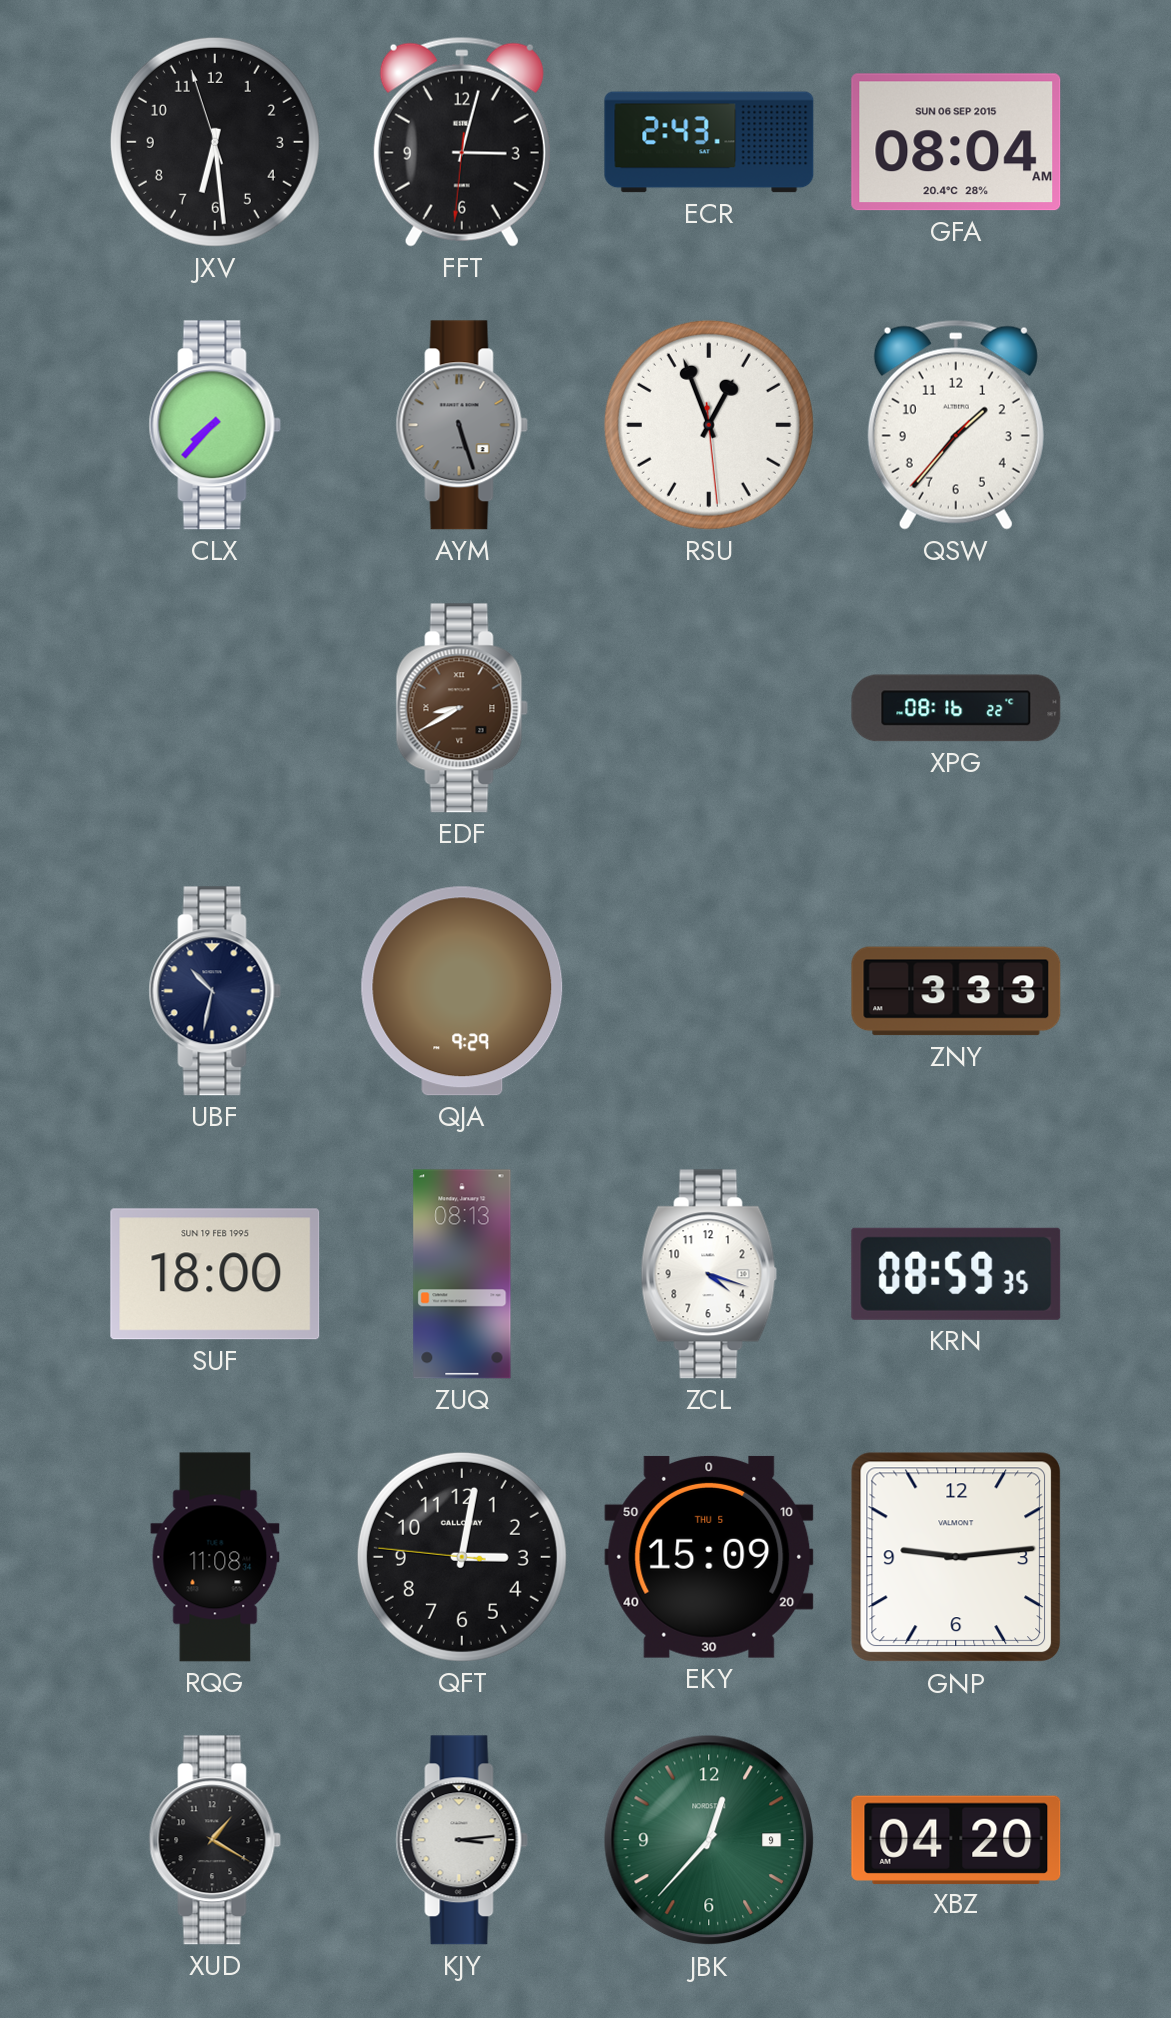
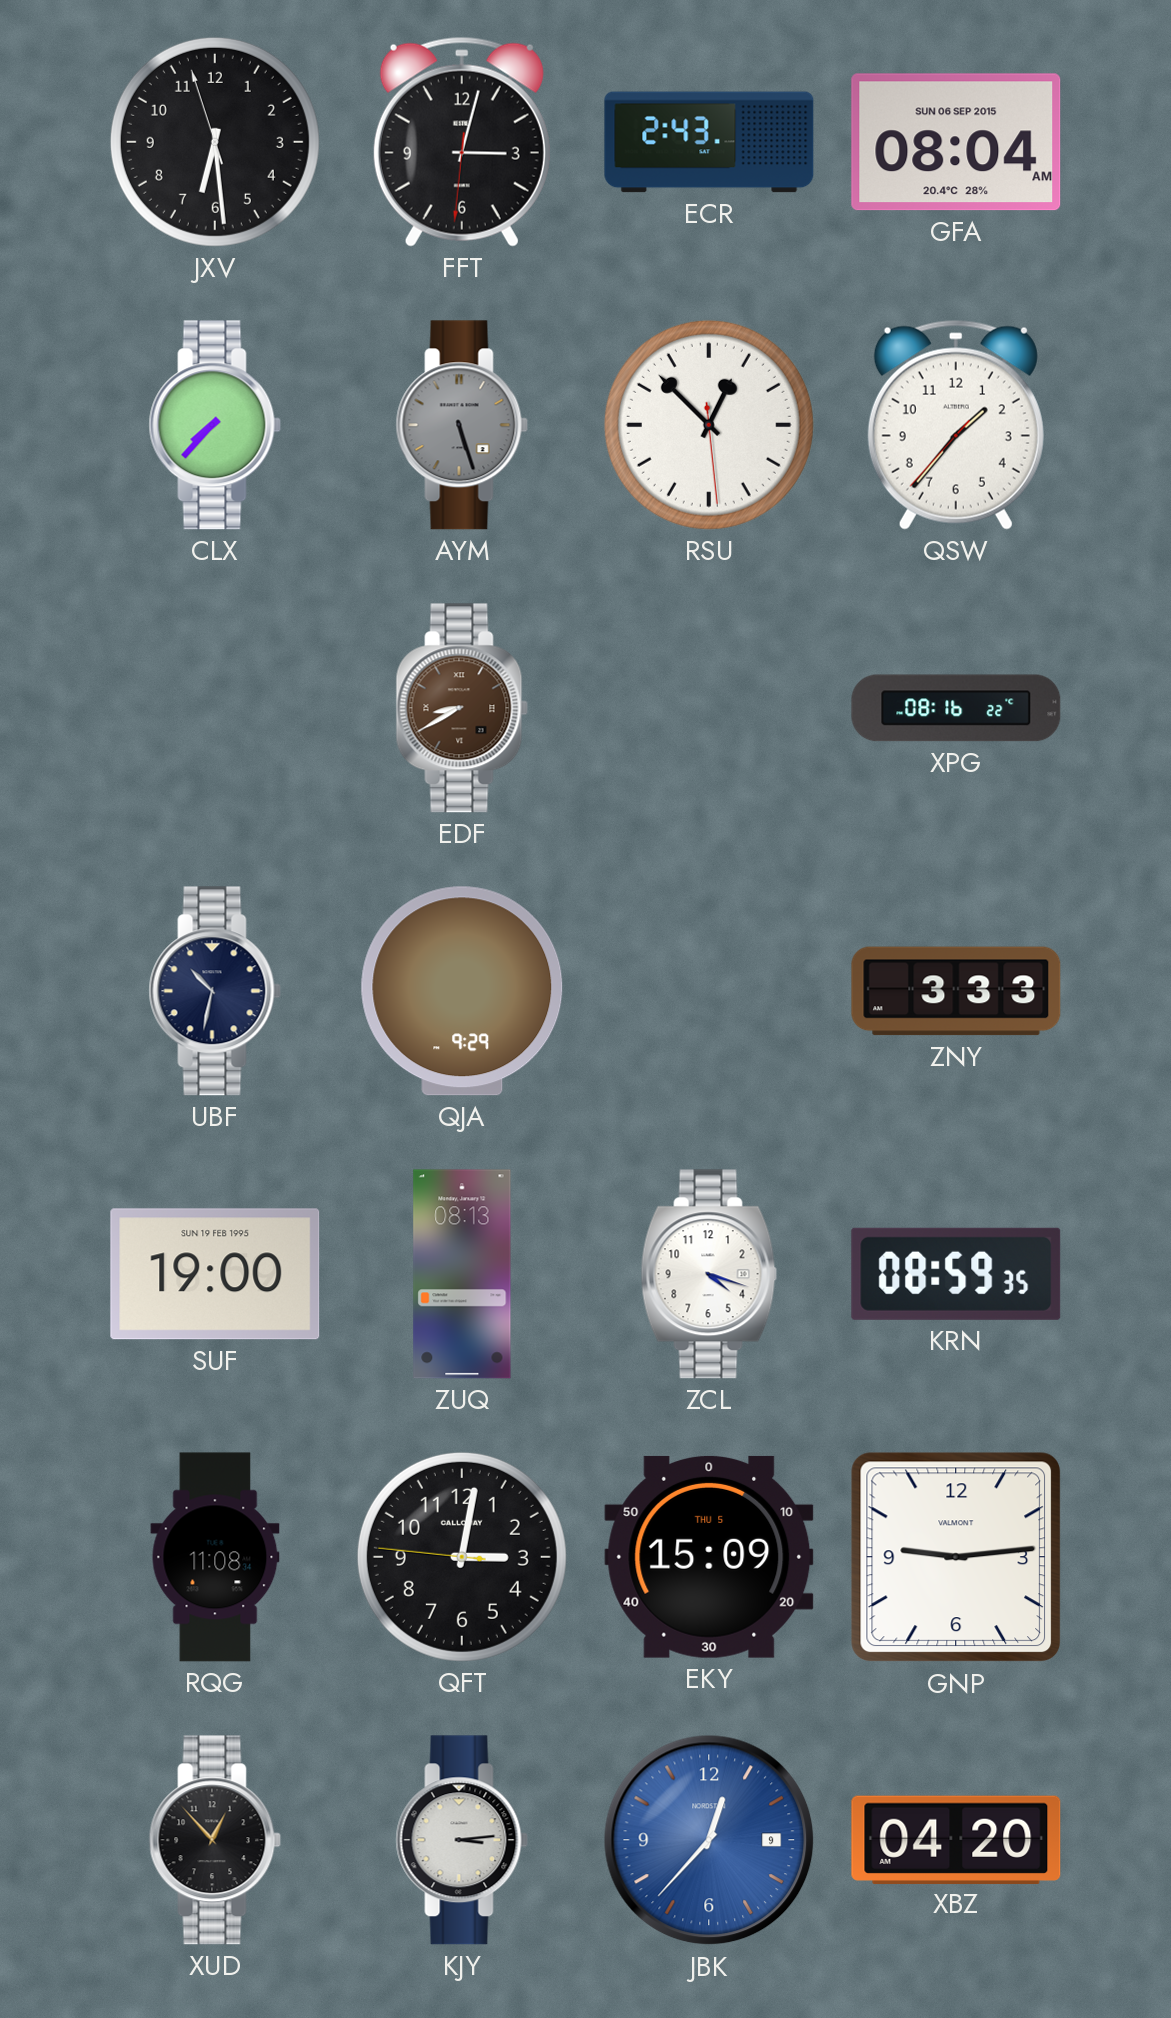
RSU: 12:56 -> 12:52
SUF: 18:00 -> 19:00
XUD: 1:20 -> 12:53
JBK dial: green -> blue
